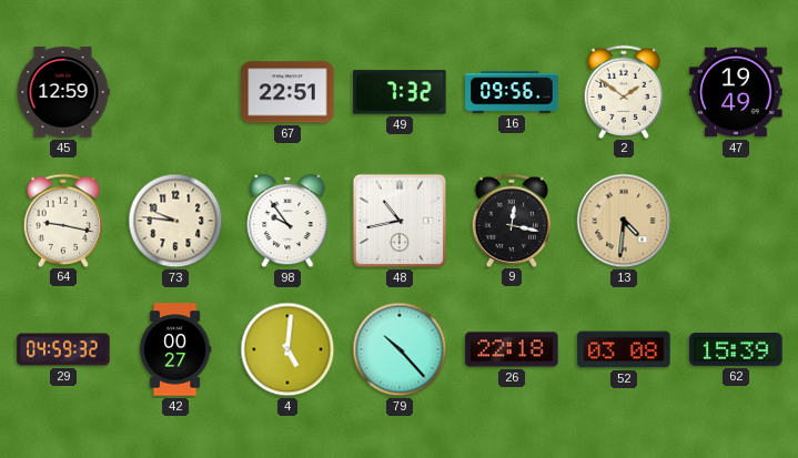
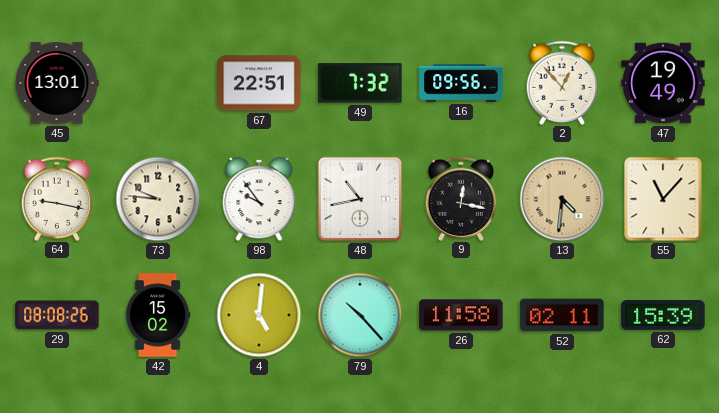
45: 12:59 -> 13:01
2: 1:51 -> 12:53
55: none -> 11:07
29: 04:59 -> 08:08
42: 00:27 -> 15:02
26: 22:18 -> 11:58
52: 03:08 -> 02:11
